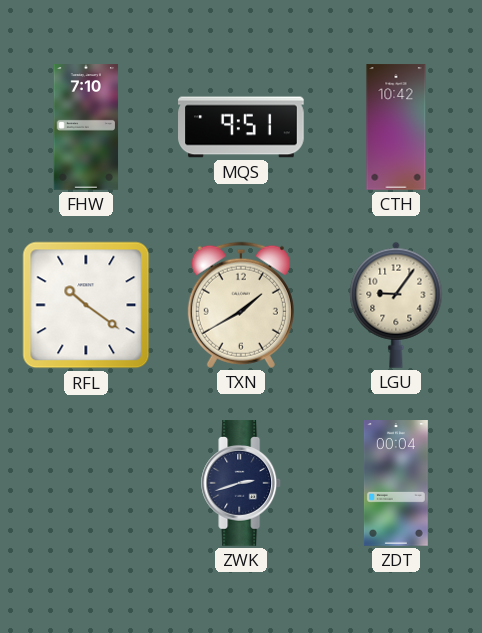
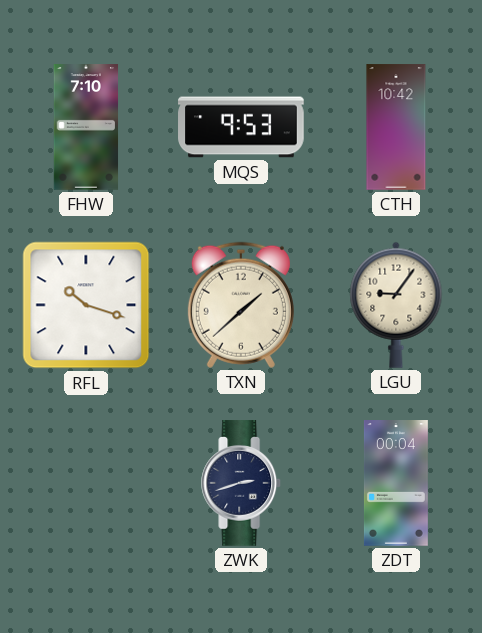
MQS: 9:51 -> 9:53
RFL: 10:21 -> 10:18
TXN: 1:40 -> 1:38
